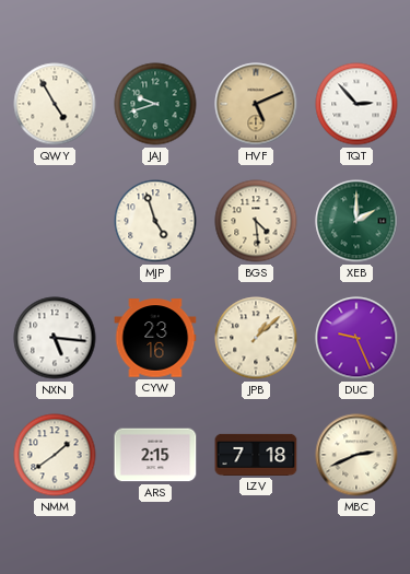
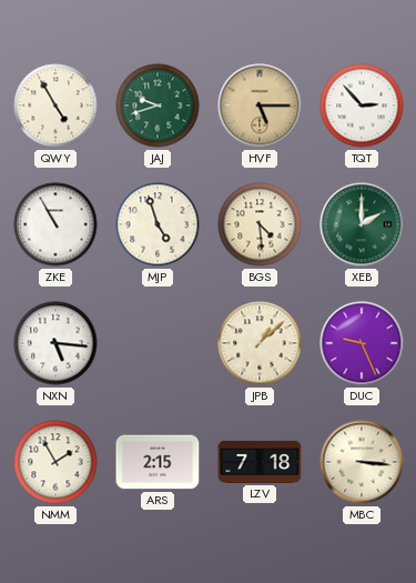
HVF: 5:11 -> 5:15
ZKE: none -> 10:55
CYW: 23:16 -> none
NMM: 1:39 -> 1:55
MBC: 2:41 -> 3:16
